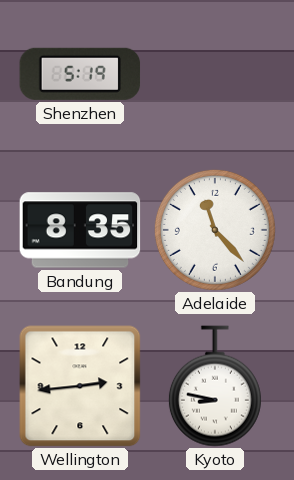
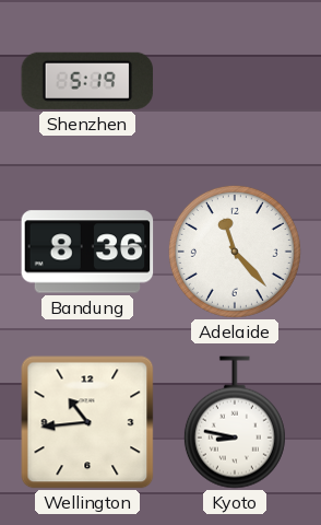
Bandung: 8:35 -> 8:36
Wellington: 2:44 -> 10:44
